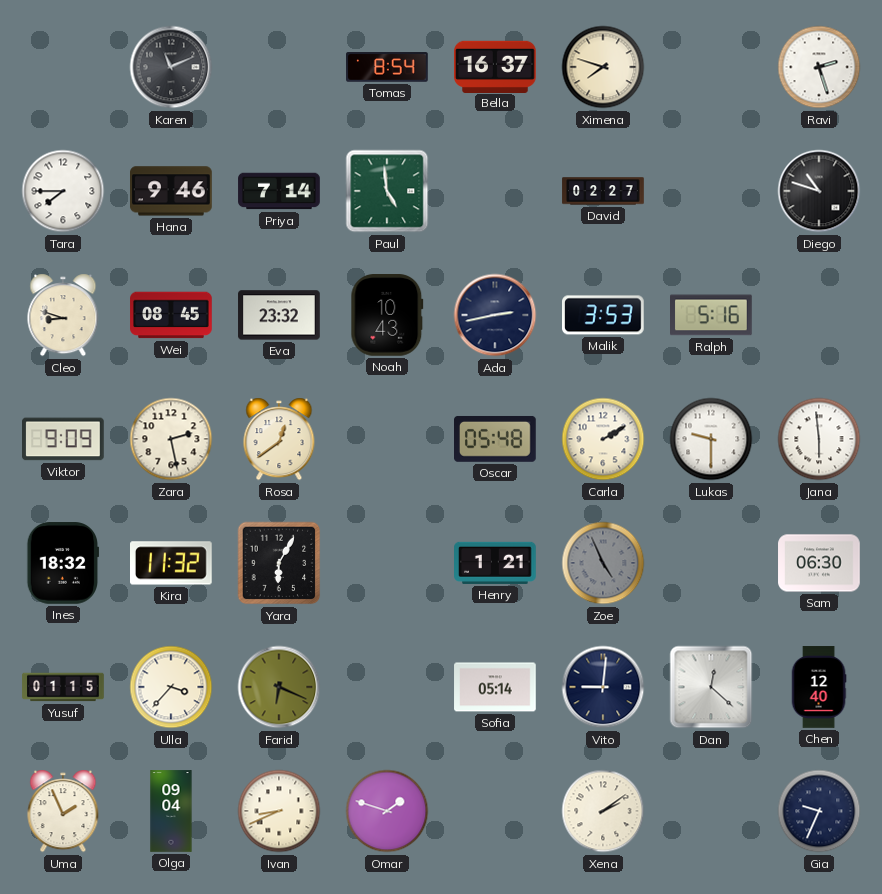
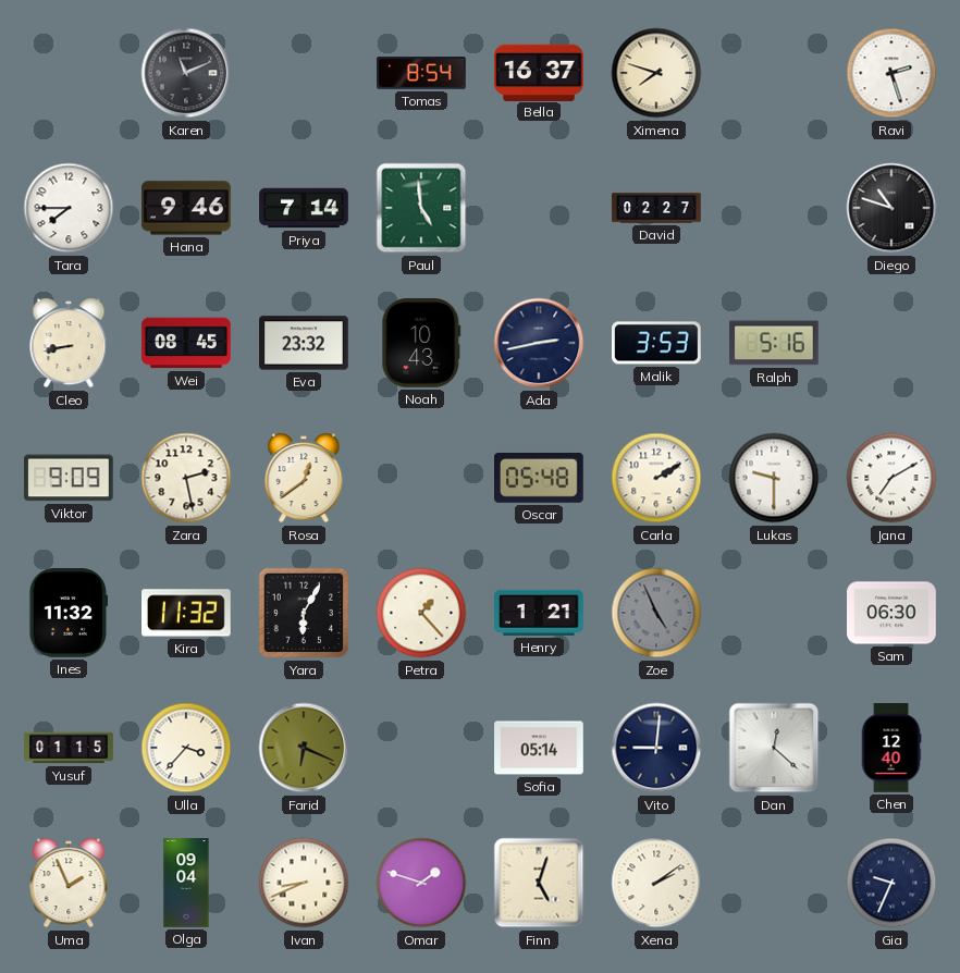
Cleo: 8:48 -> 8:43
Jana: 5:59 -> 7:10
Ines: 18:32 -> 11:32
Petra: none -> 1:23
Finn: none -> 5:03
